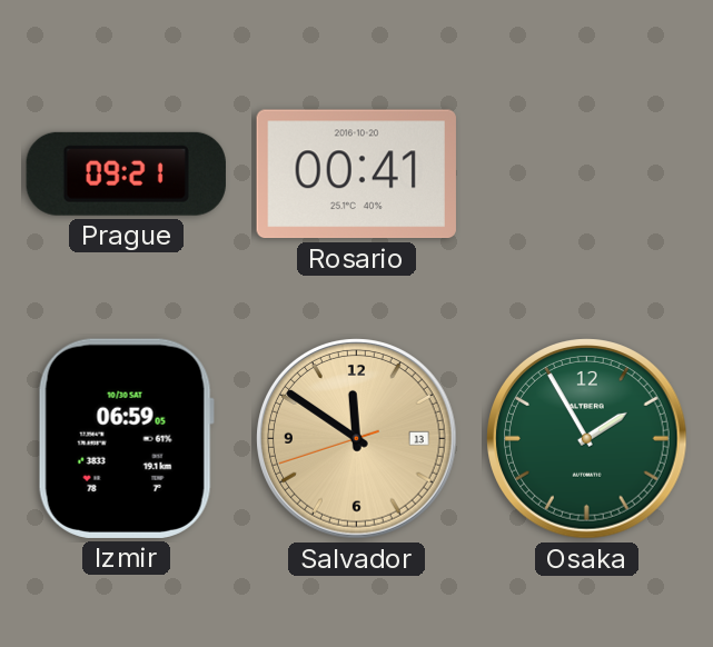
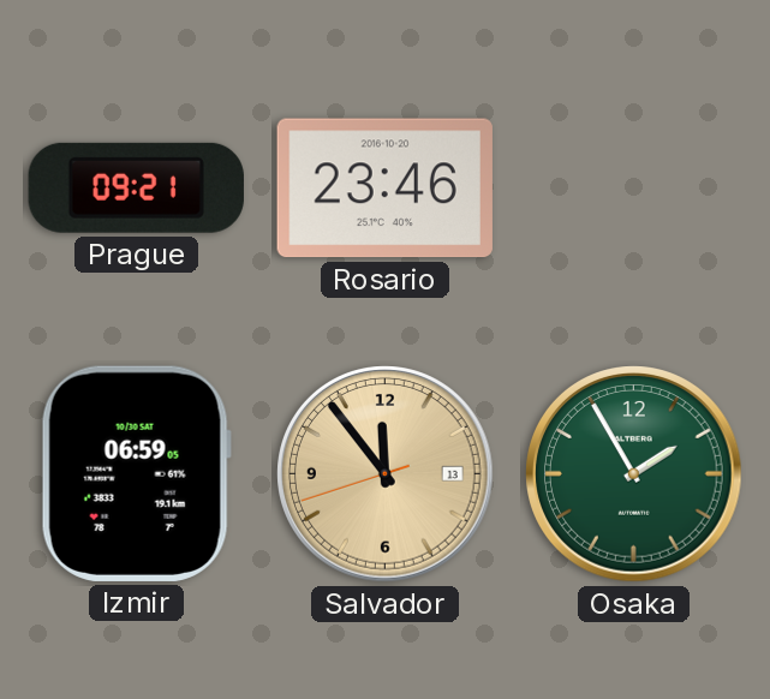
Rosario: 00:41 -> 23:46
Salvador: 11:50 -> 11:53
